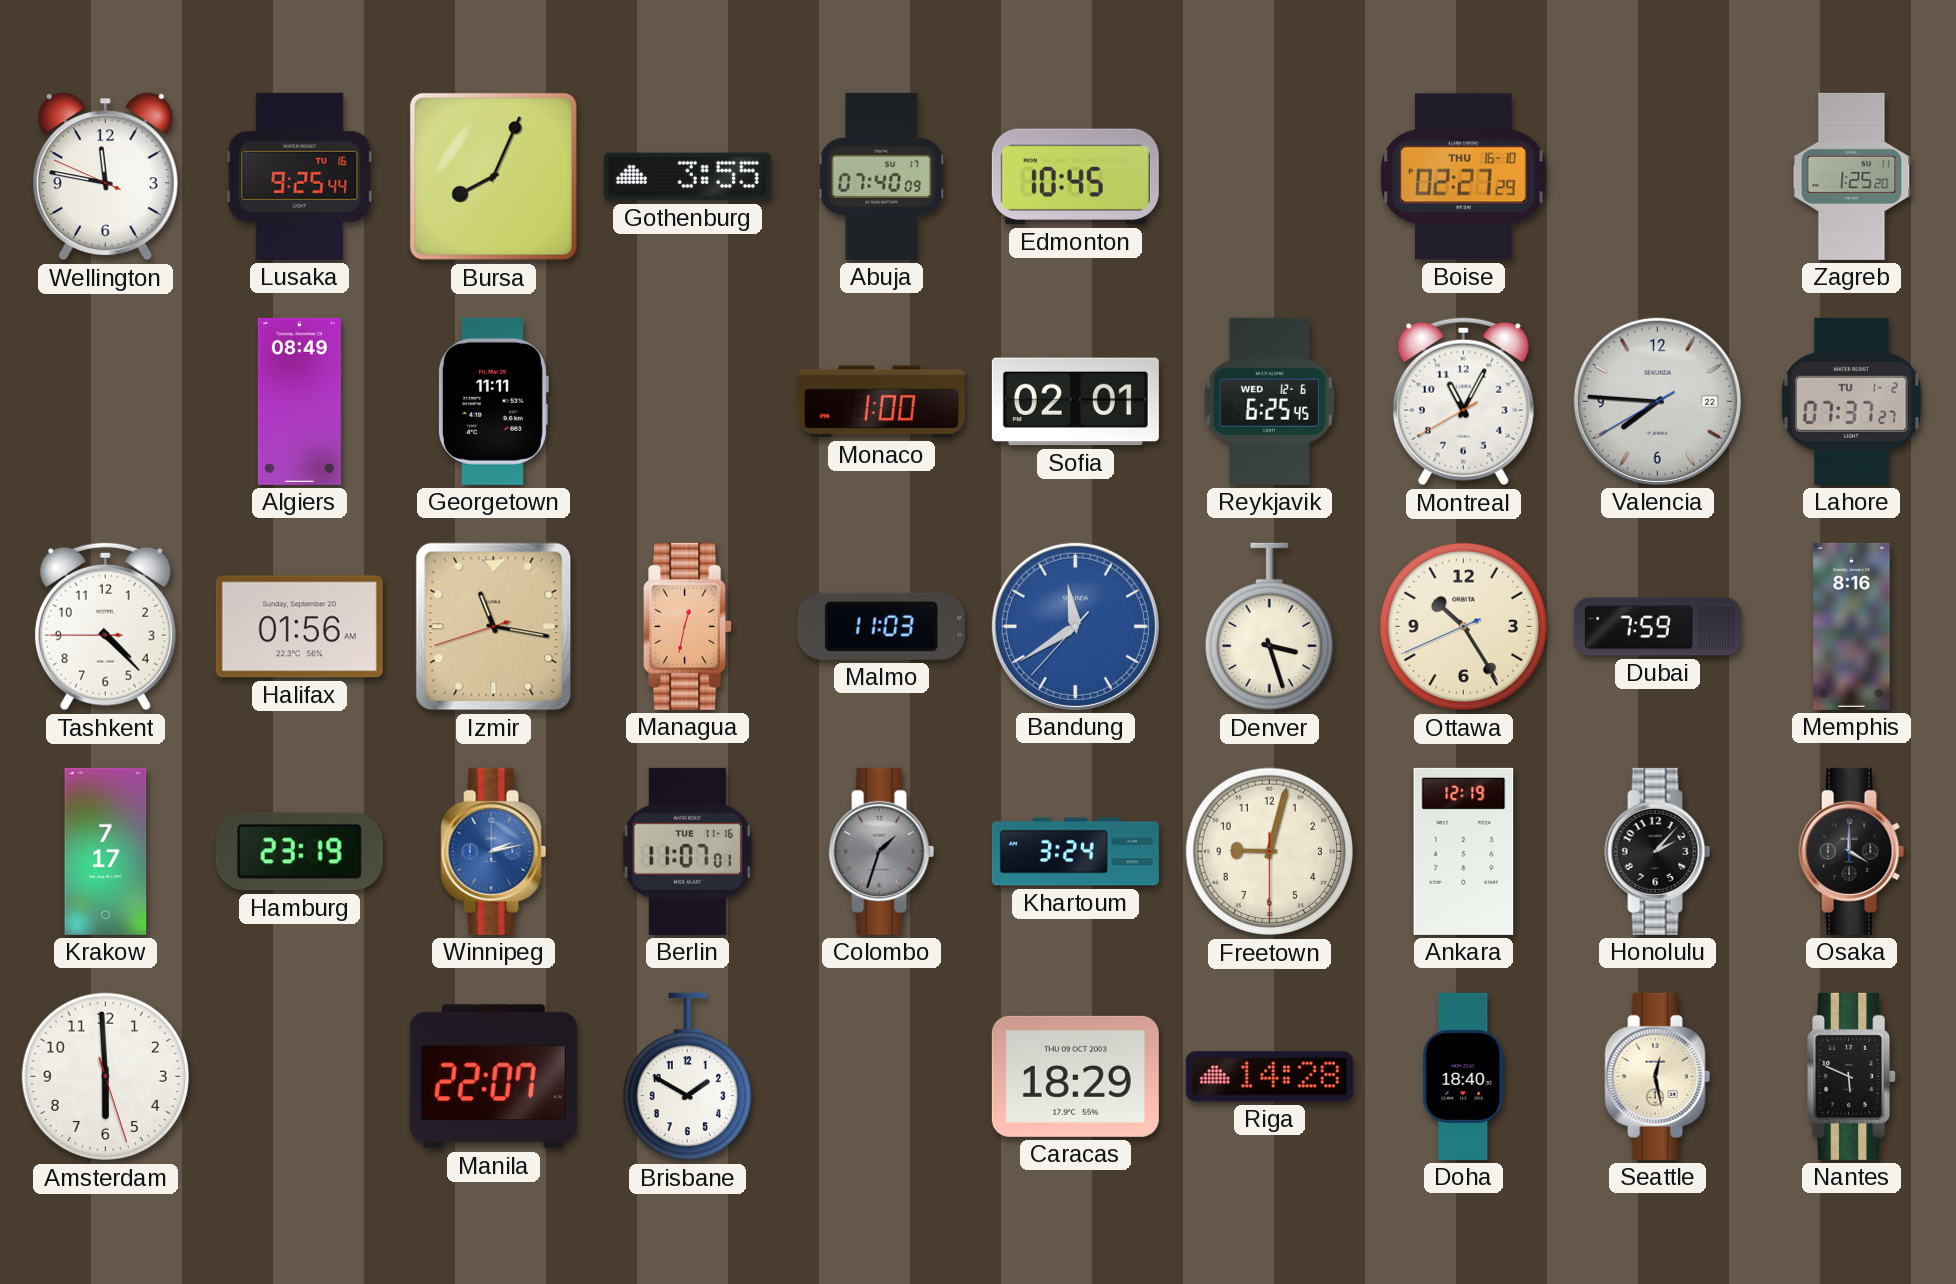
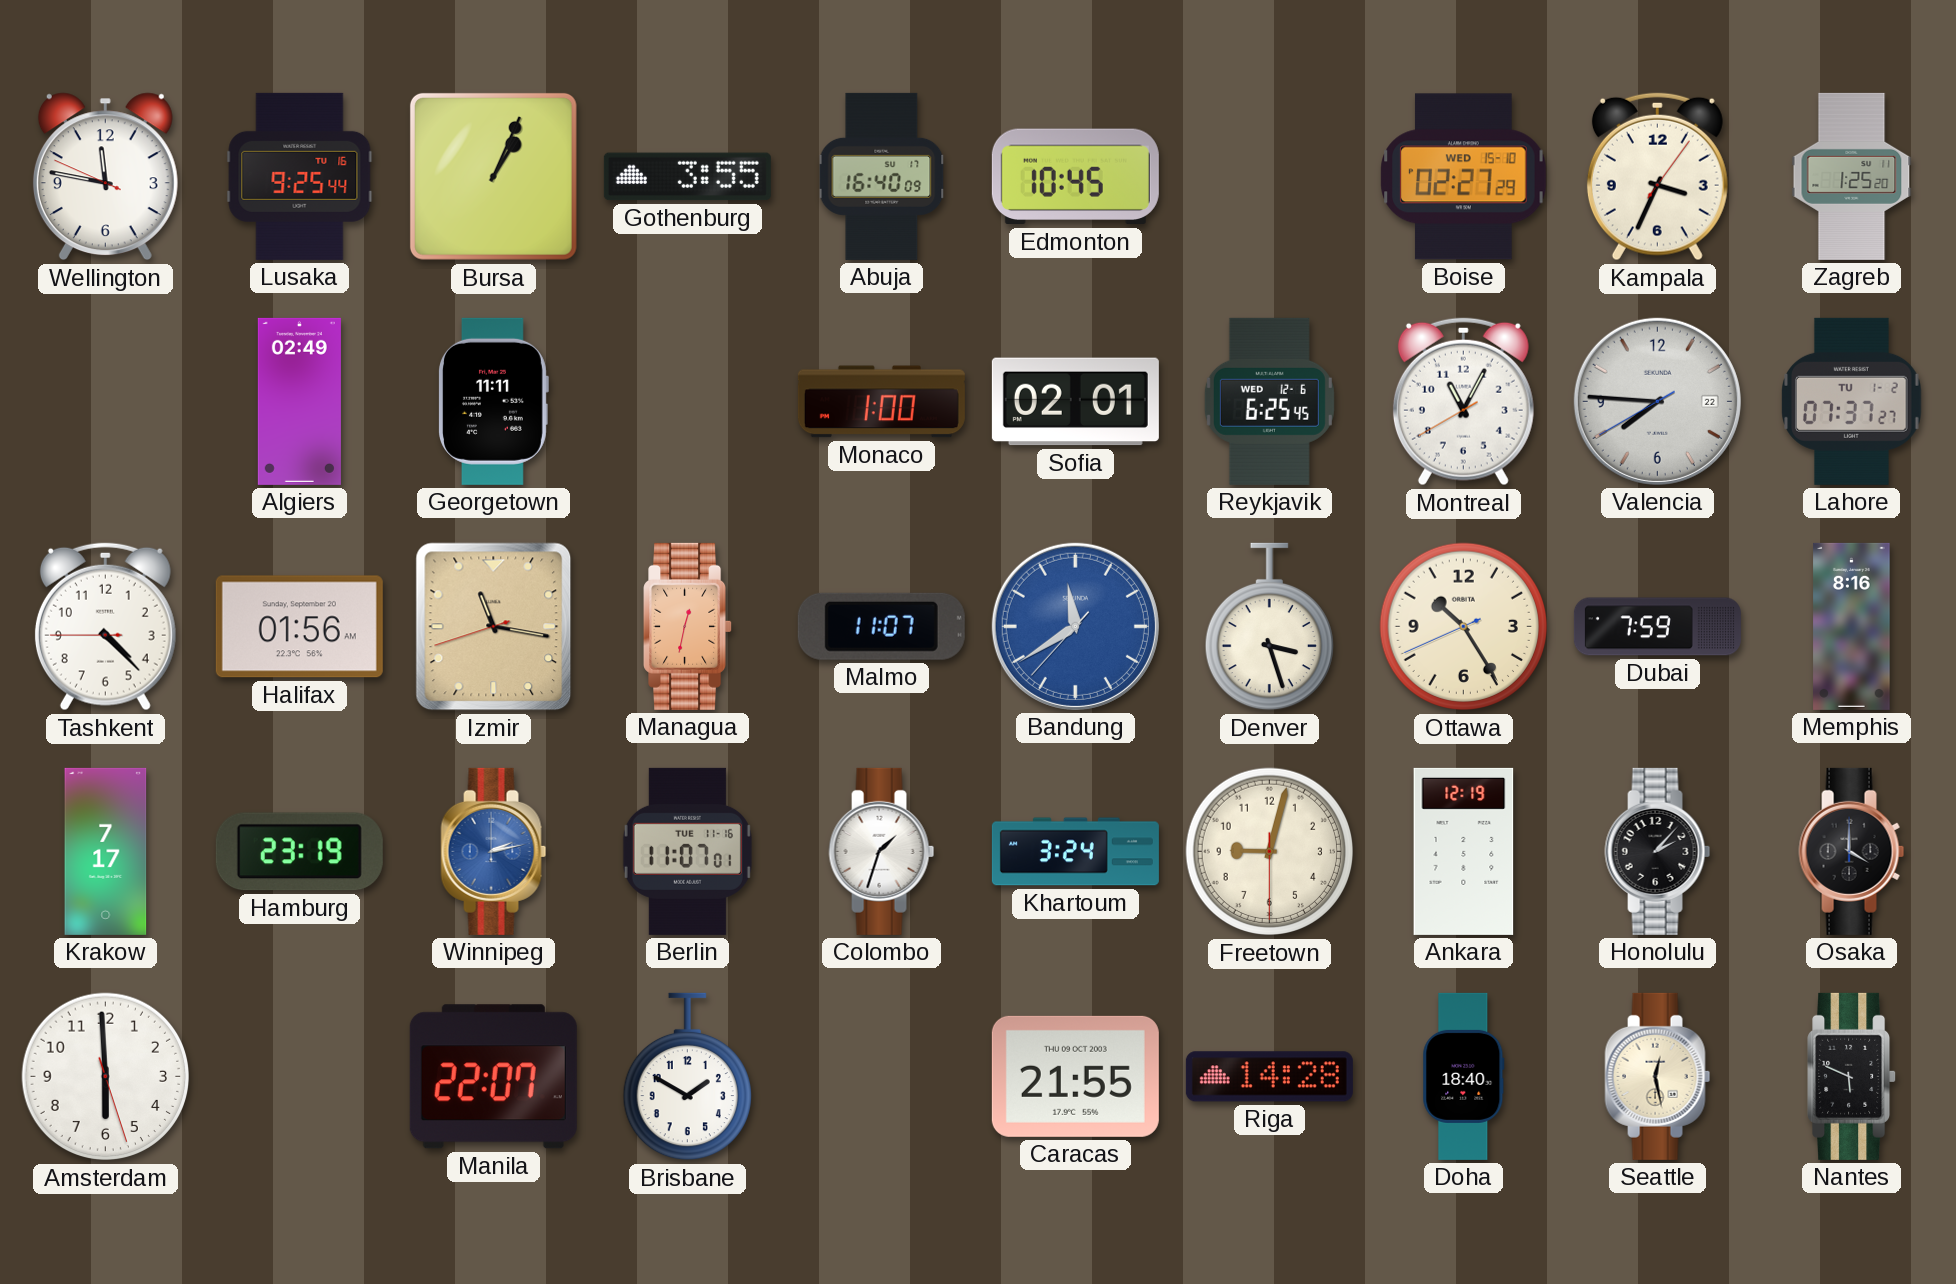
Bursa: 8:04 -> 1:04
Abuja: 07:40 -> 16:40
Boise date: THU 16-10 -> WED 15-10
Kampala: none -> 3:34
Algiers: 08:49 -> 02:49
Malmo: 11:03 -> 11:07
Colombo dial: grey -> white
Caracas: 18:29 -> 21:55
